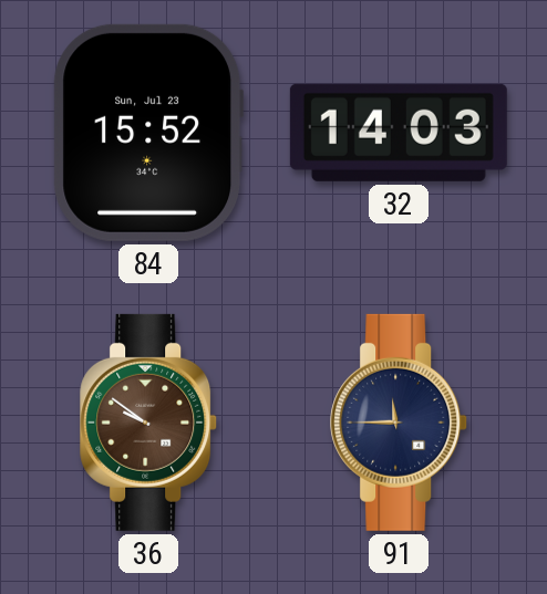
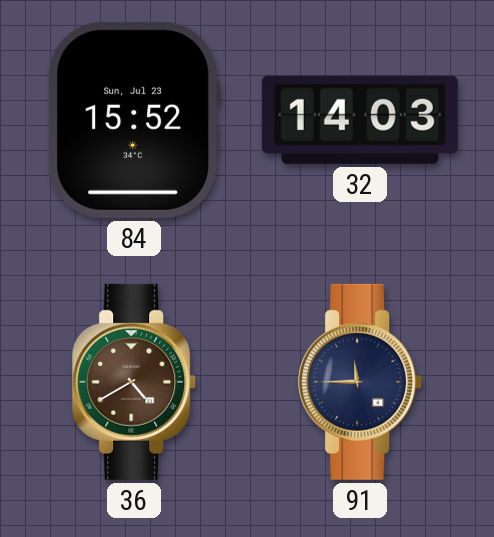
36: 9:51 -> 4:40
